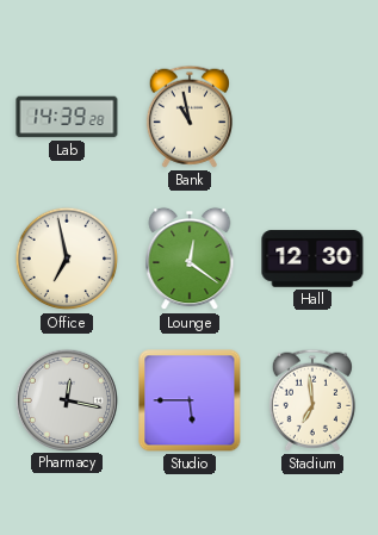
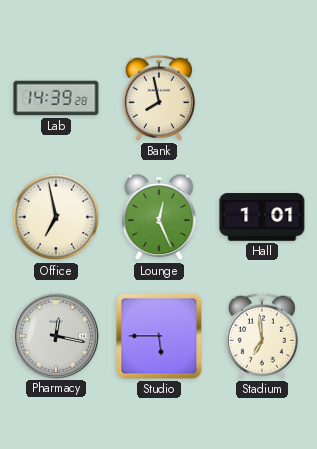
Bank: 10:58 -> 7:58
Lounge: 12:21 -> 12:26
Hall: 12:30 -> 1:01
